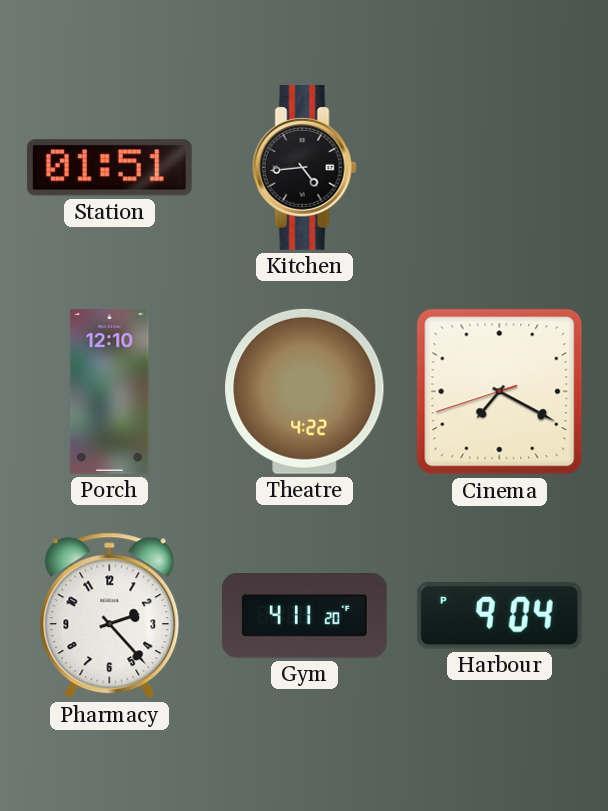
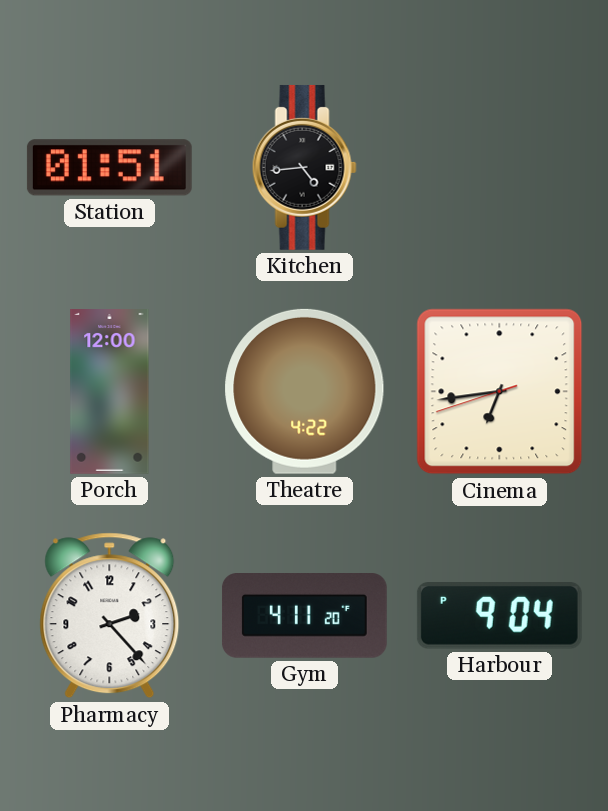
Porch: 12:10 -> 12:00
Cinema: 7:19 -> 6:43
